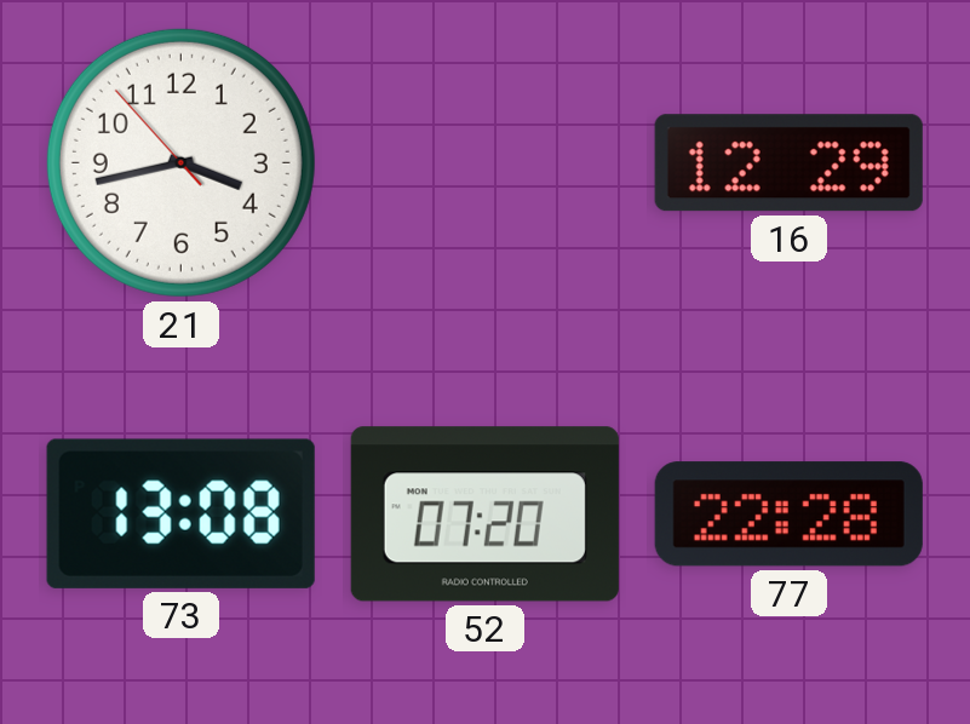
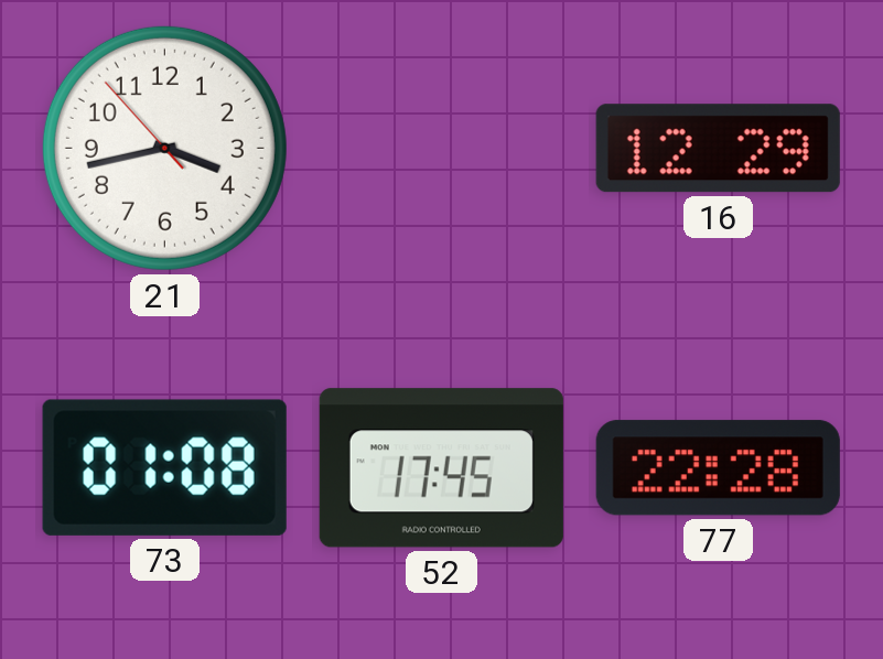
73: 13:08 -> 01:08
52: 07:20 -> 17:45
